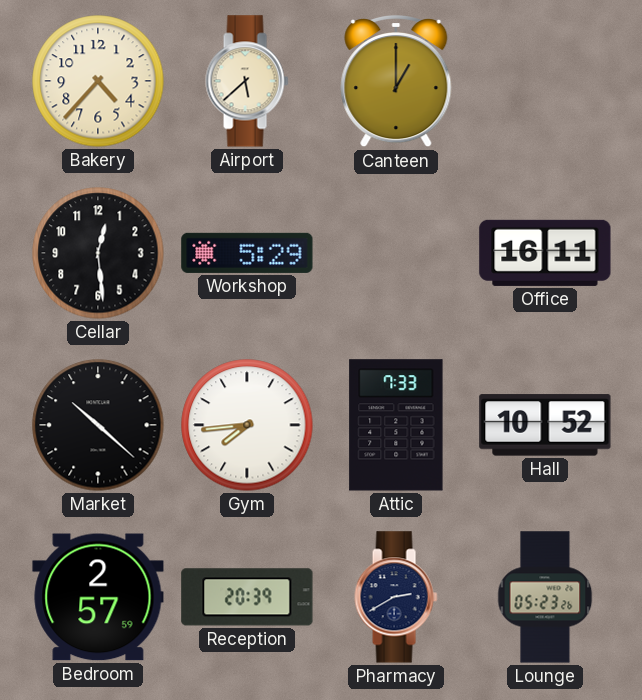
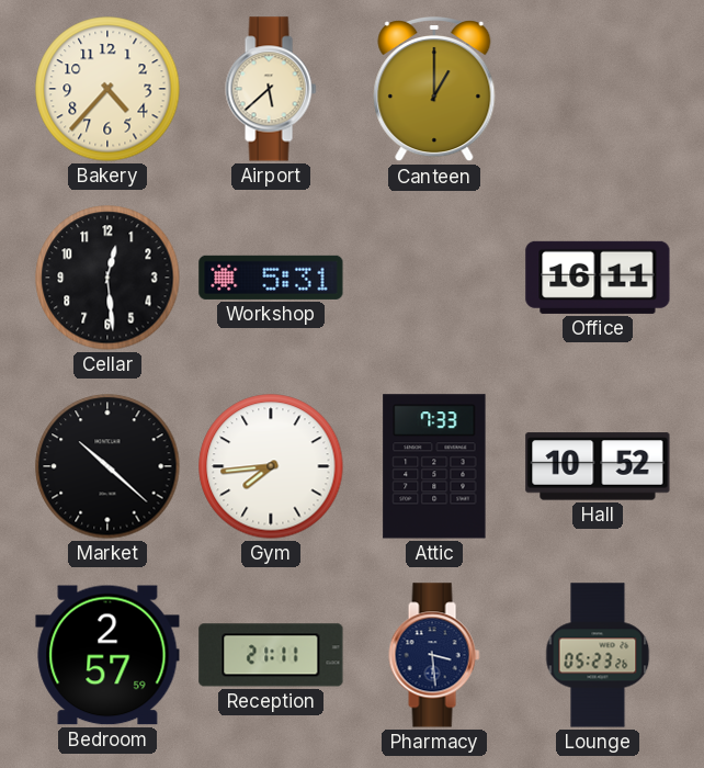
Workshop: 5:29 -> 5:31
Reception: 20:39 -> 21:11
Pharmacy: 2:40 -> 3:29
